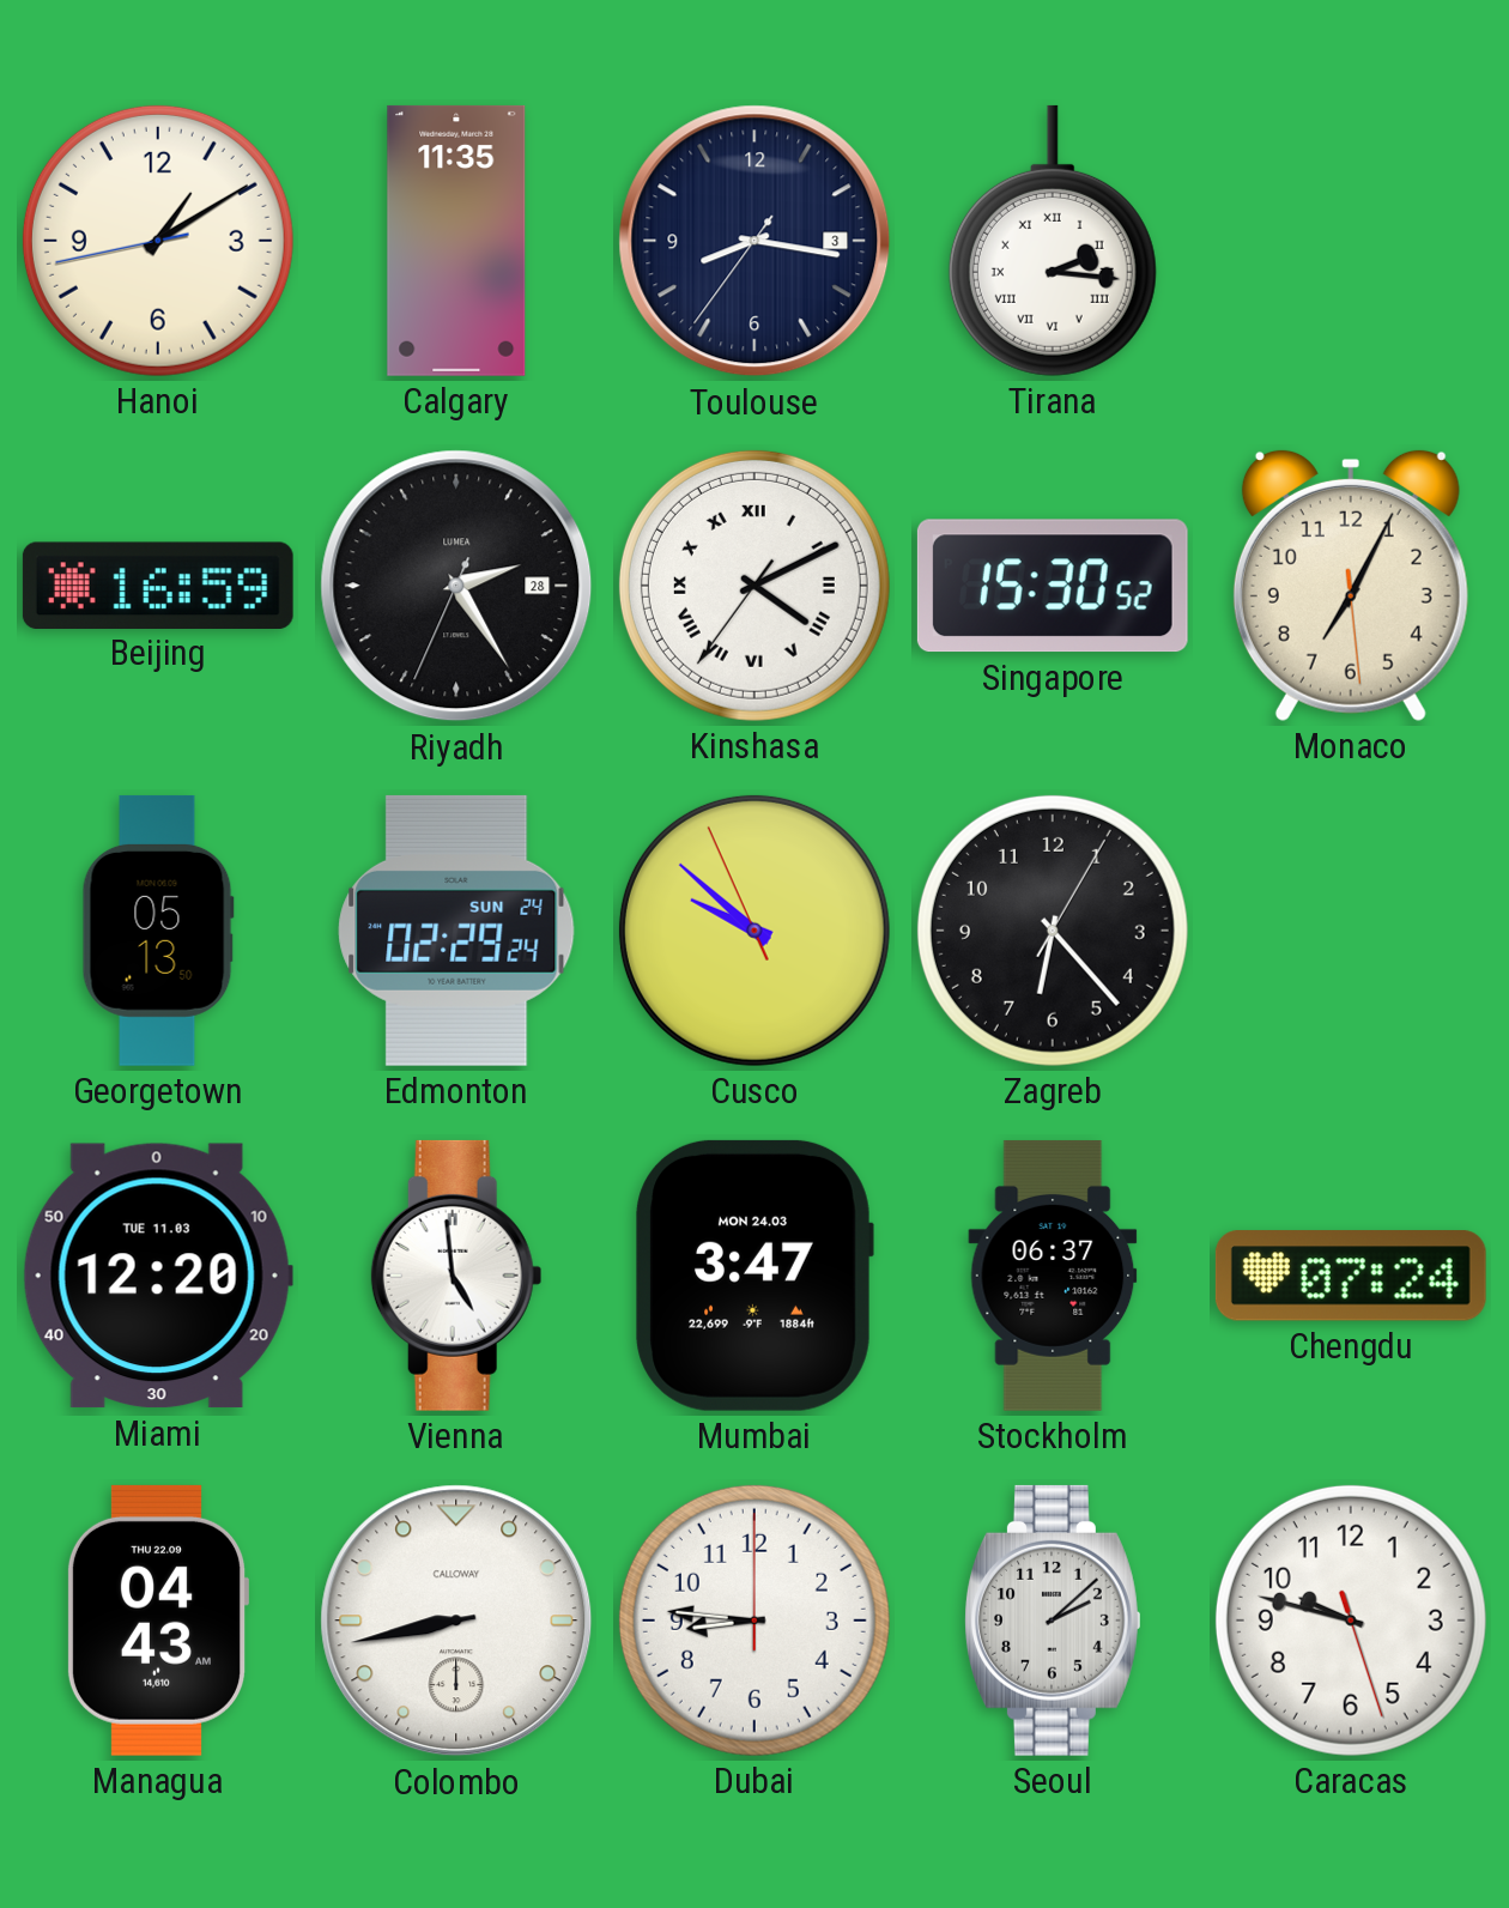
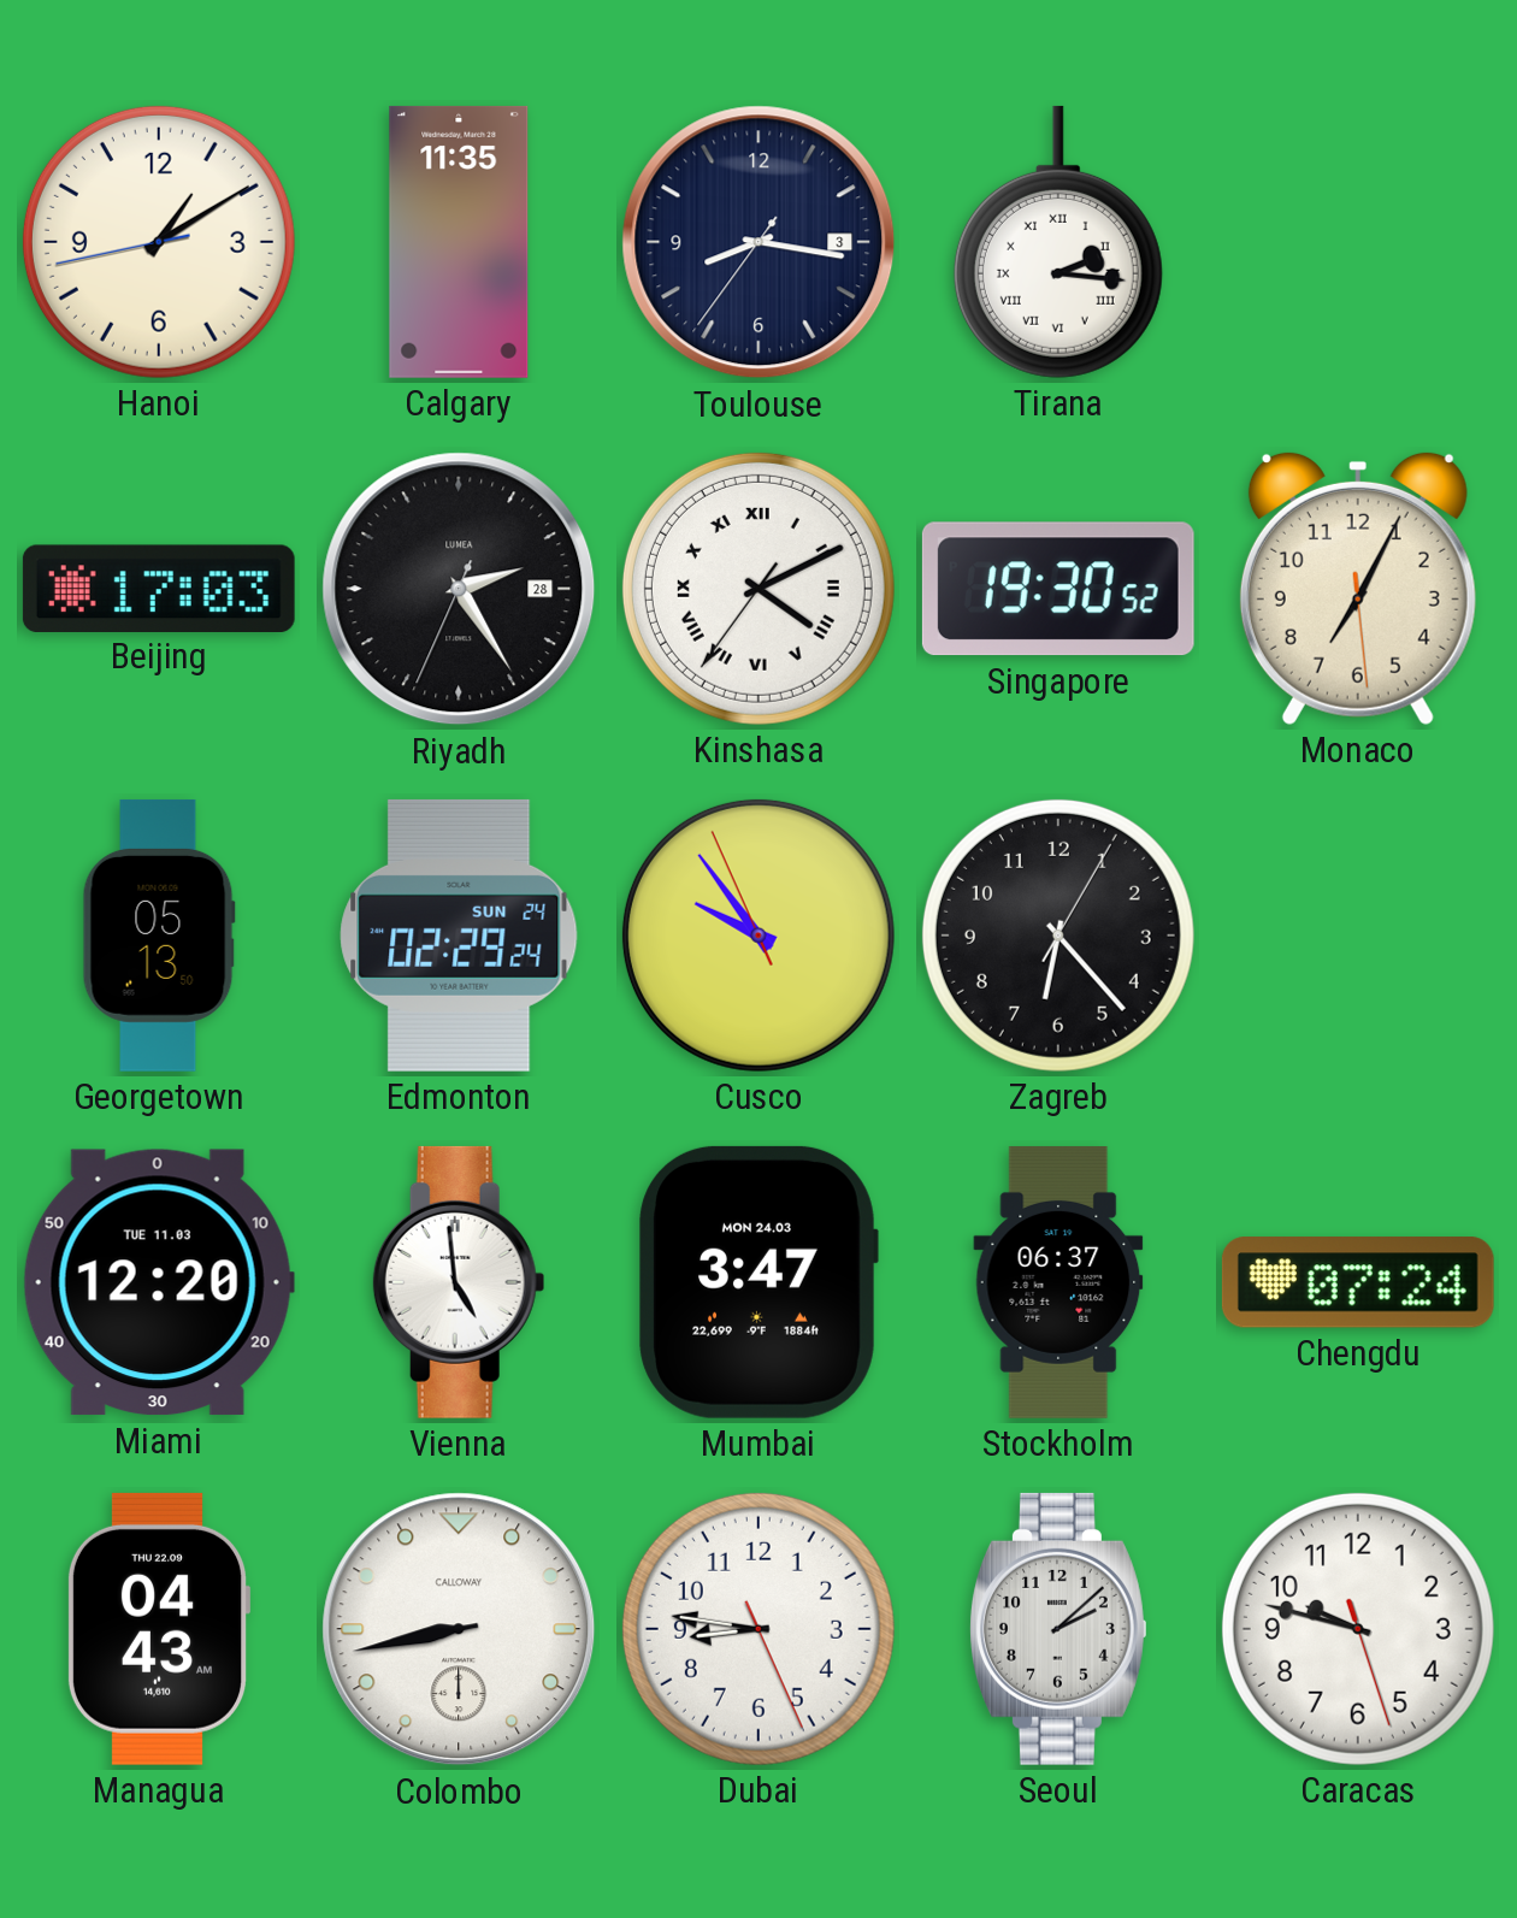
Beijing: 16:59 -> 17:03
Singapore: 15:30 -> 19:30
Cusco: 9:51 -> 9:53
Dubai: 8:46:00 -> 8:46:26
